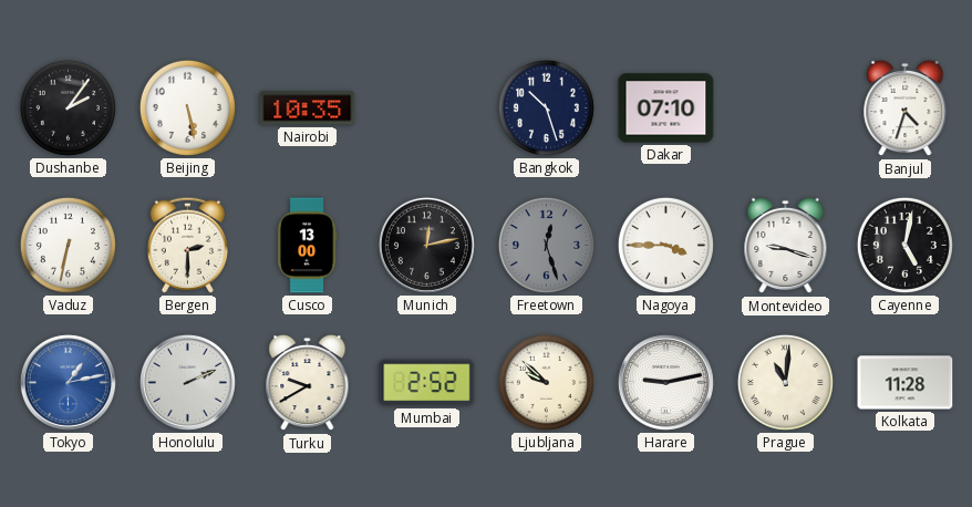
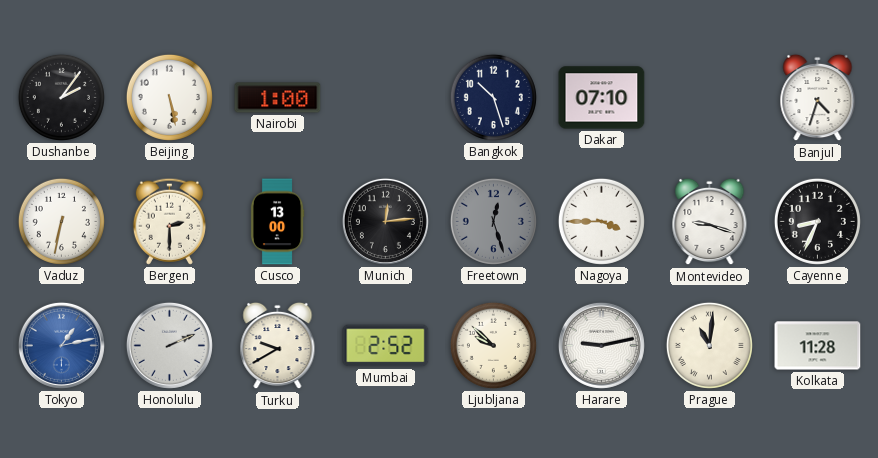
Nairobi: 10:35 -> 1:00
Munich: 12:13 -> 12:14
Cayenne: 5:02 -> 8:34
